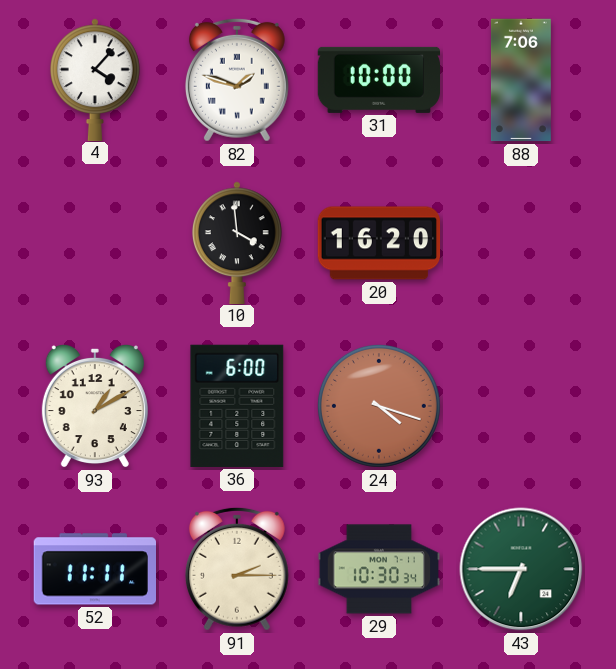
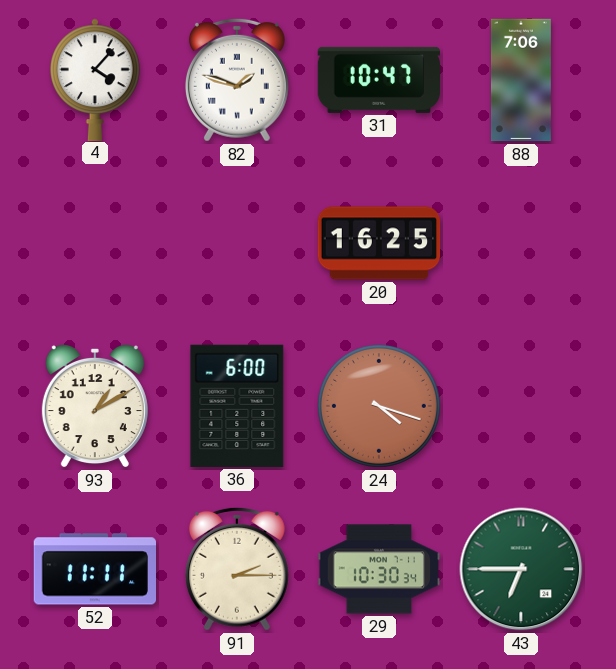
31: 10:00 -> 10:47
10: 3:59 -> none
20: 16:20 -> 16:25
